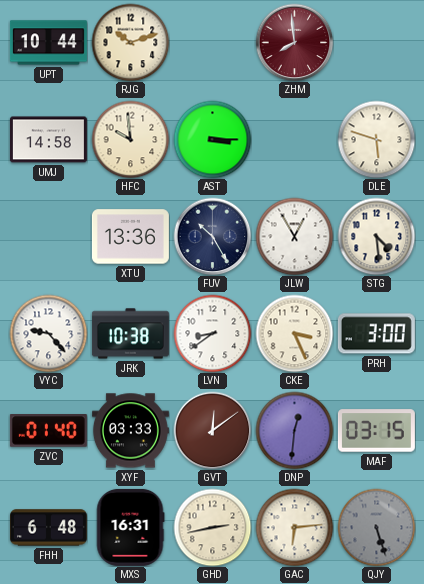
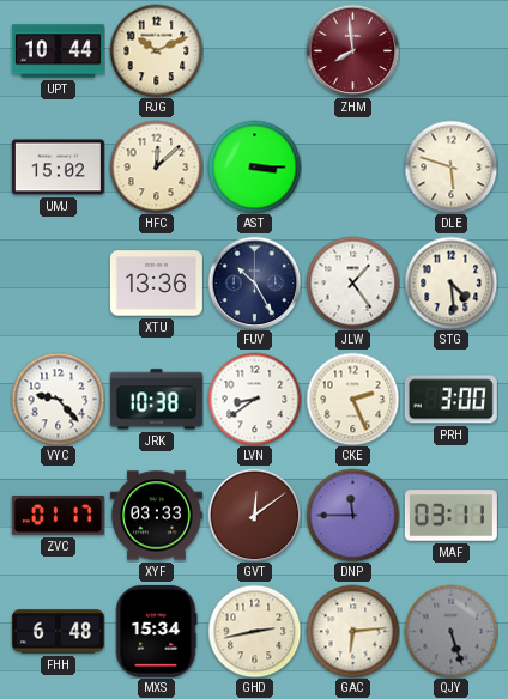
RJG: 10:12 -> 10:11
UMJ: 14:58 -> 15:02
HFC: 9:59 -> 12:08
JLW: 12:55 -> 1:24
CKE: 3:26 -> 2:26
ZVC: 01:40 -> 01:17
DNP: 12:31 -> 11:45
MAF: 03:15 -> 03:11
MXS: 16:31 -> 15:34
